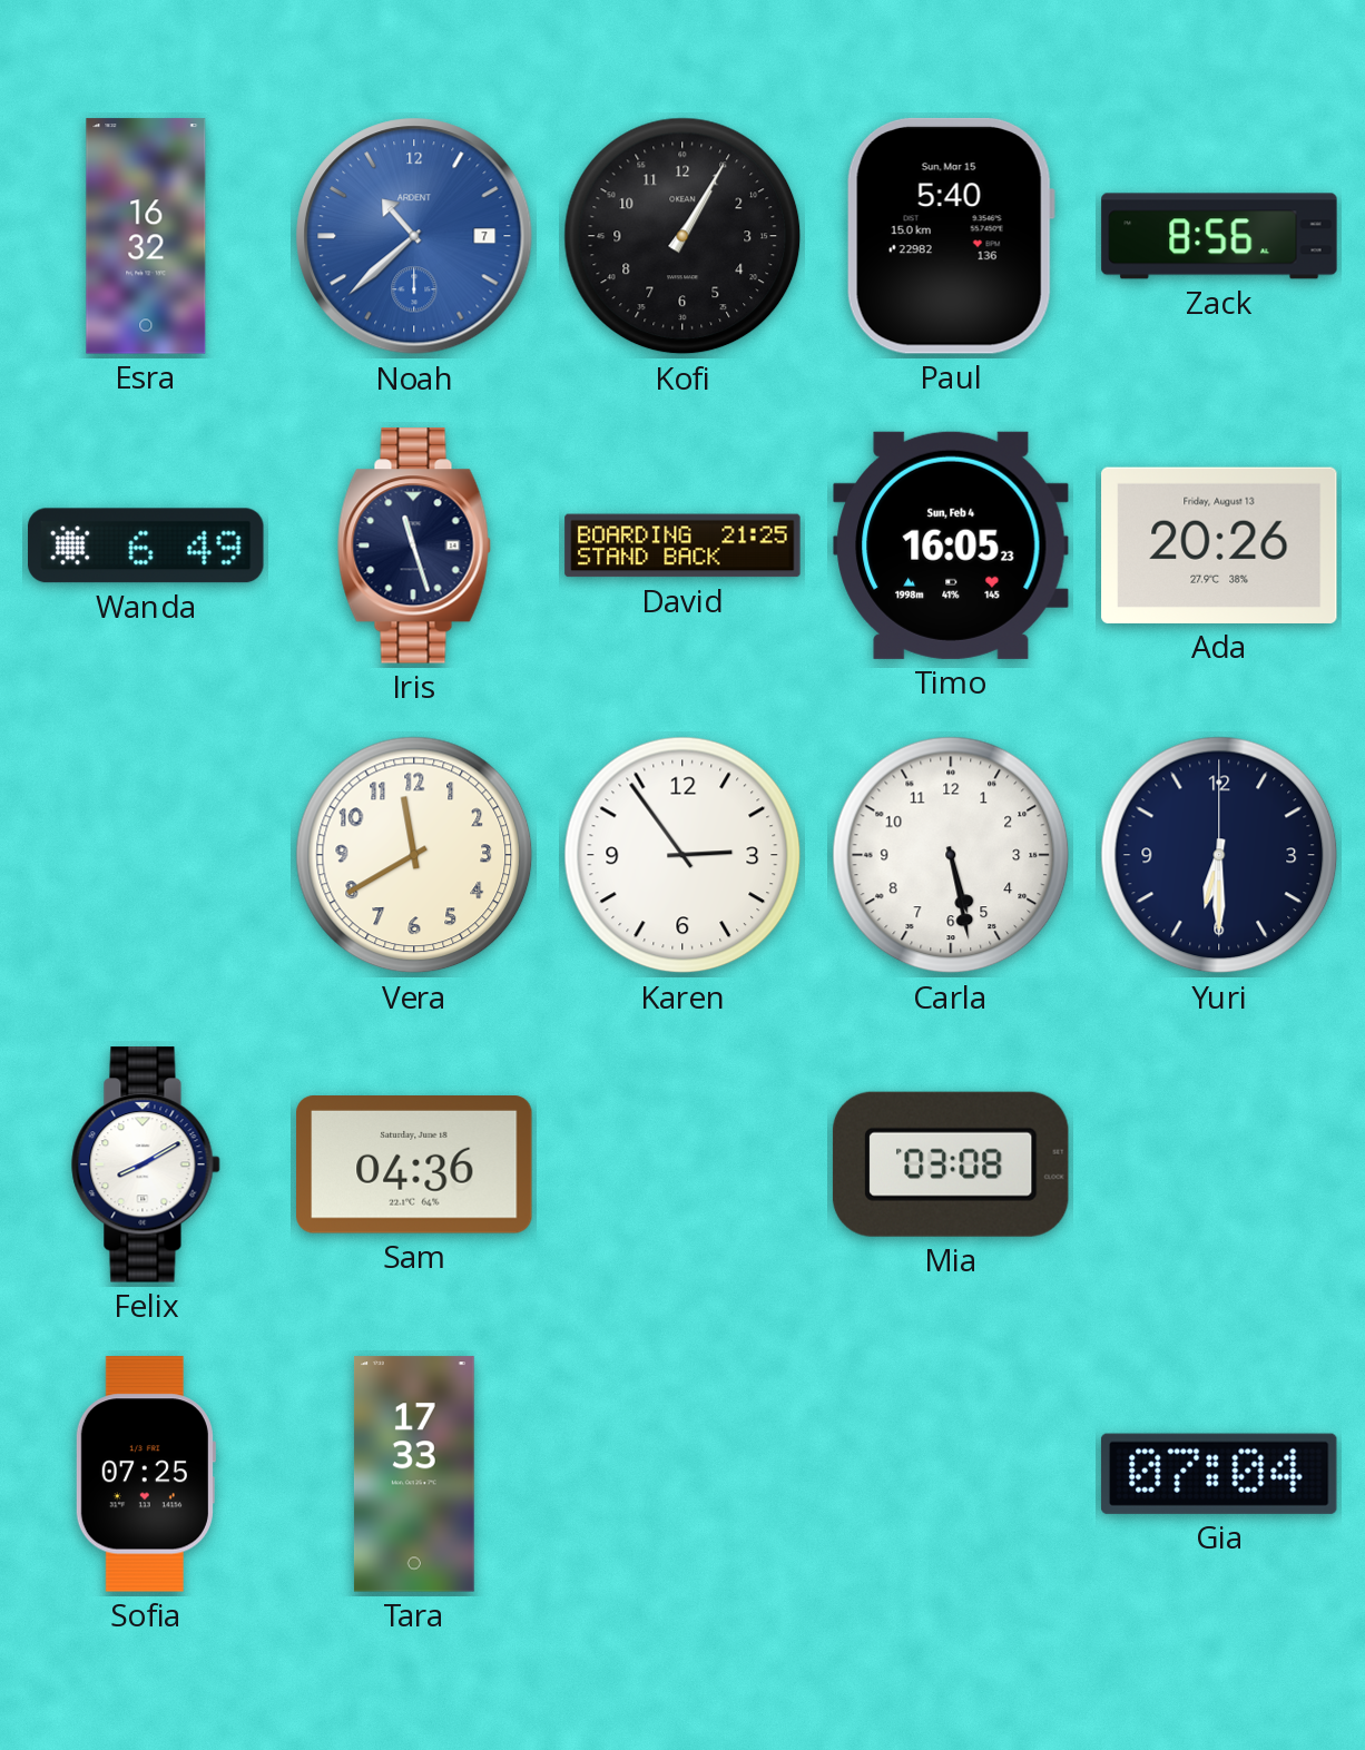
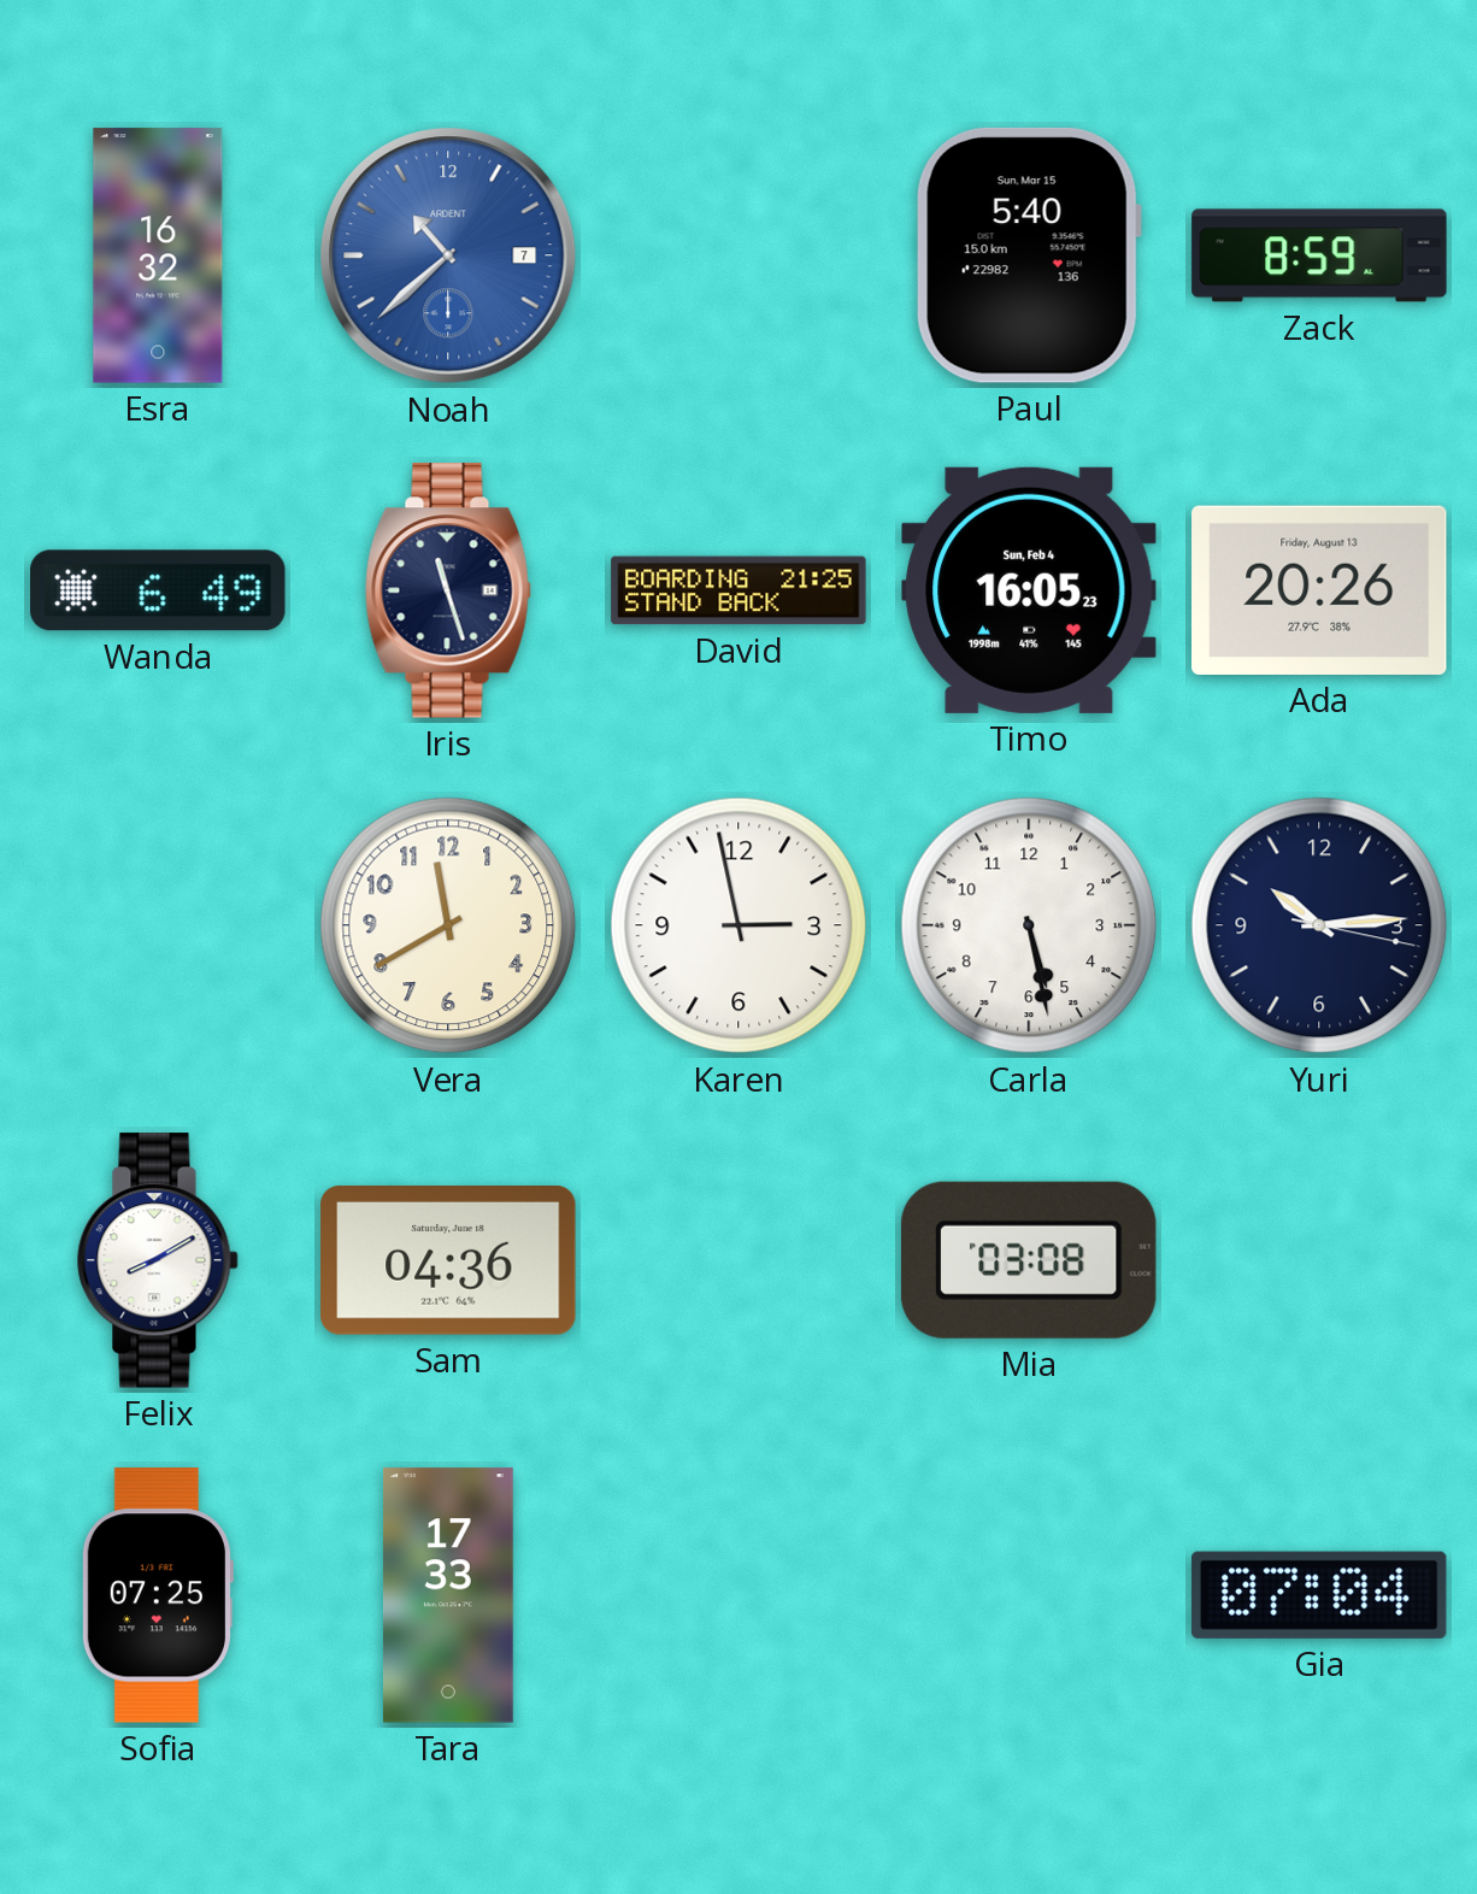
Kofi: 1:05 -> none
Zack: 8:56 -> 8:59
Karen: 2:54 -> 2:58
Yuri: 6:30 -> 10:14
